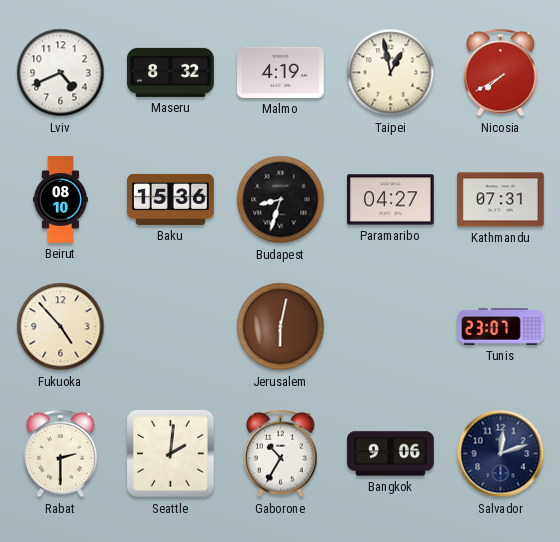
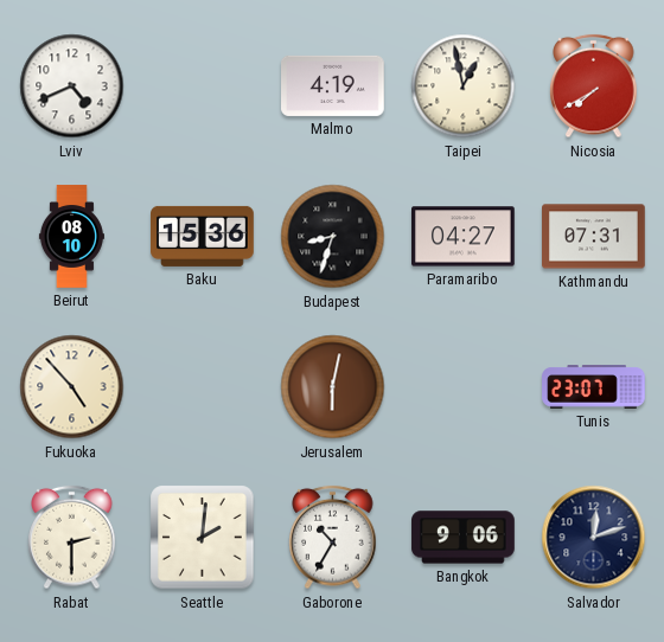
Maseru: 8:32 -> none
